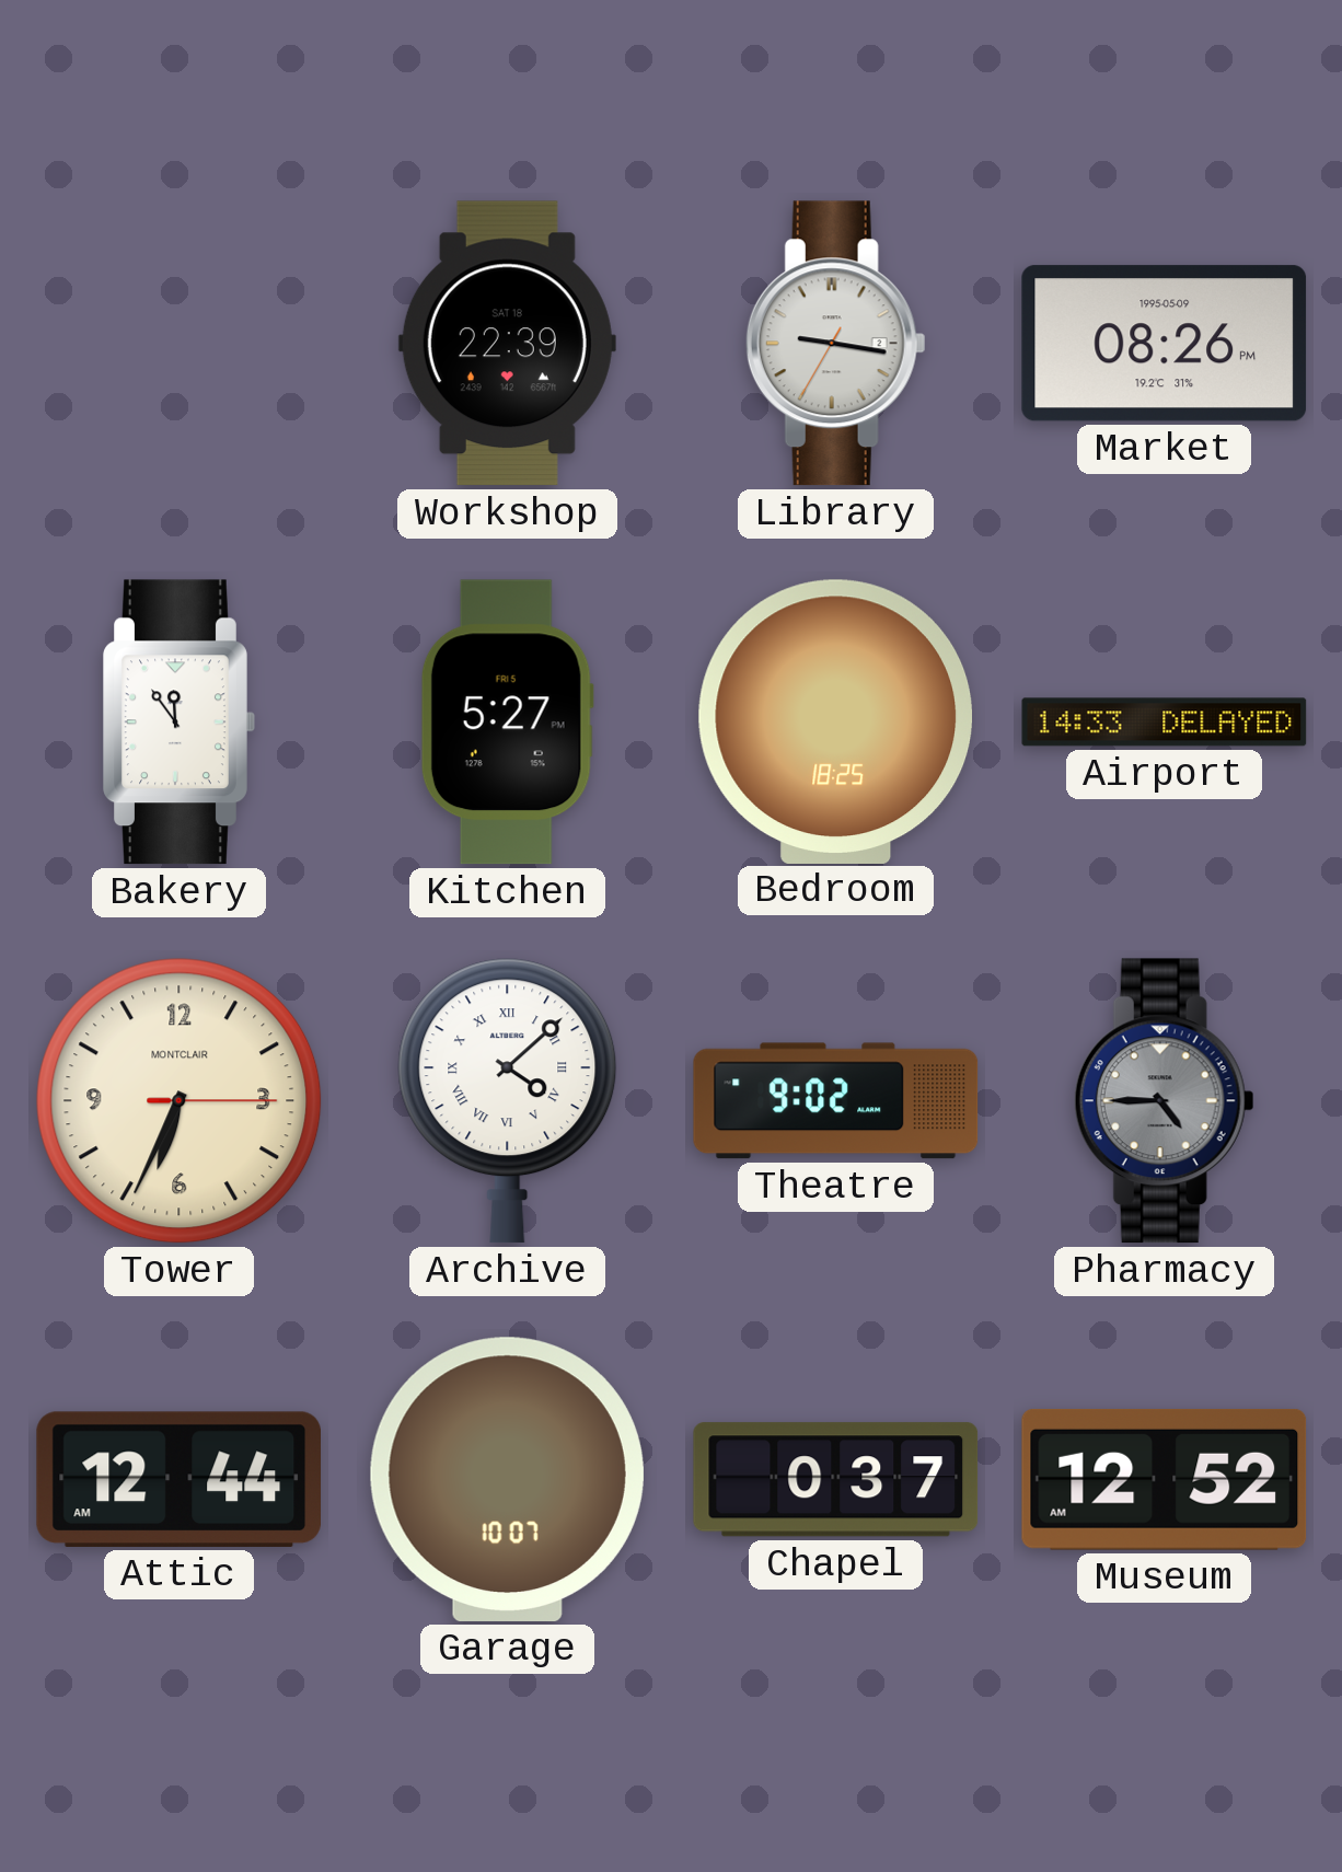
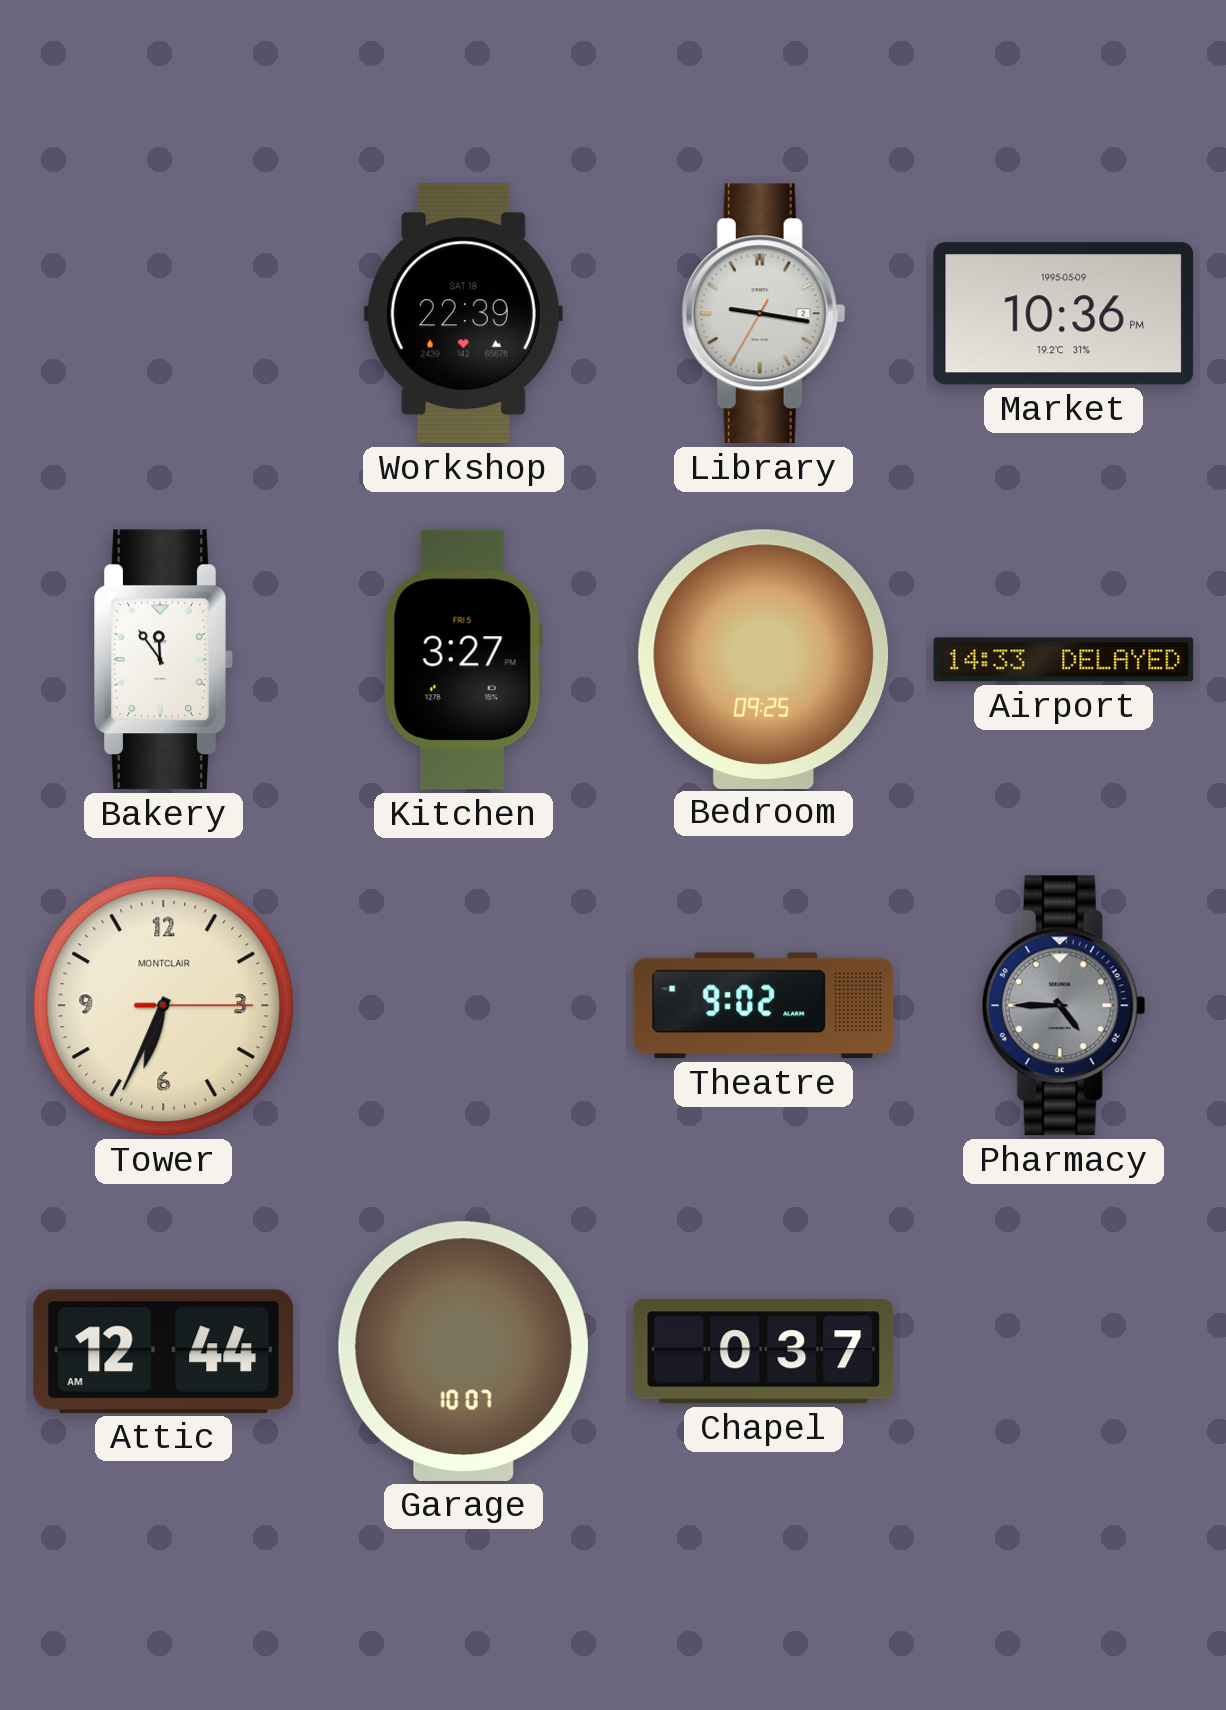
Market: 08:26 -> 10:36
Kitchen: 5:27 -> 3:27
Bedroom: 18:25 -> 09:25
Archive: 4:08 -> none
Museum: 12:52 -> none
